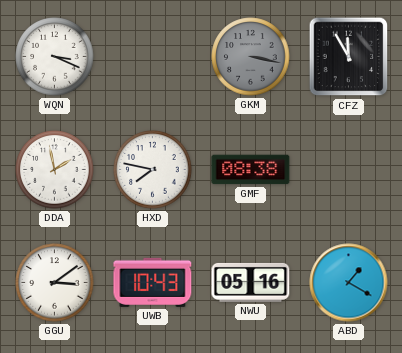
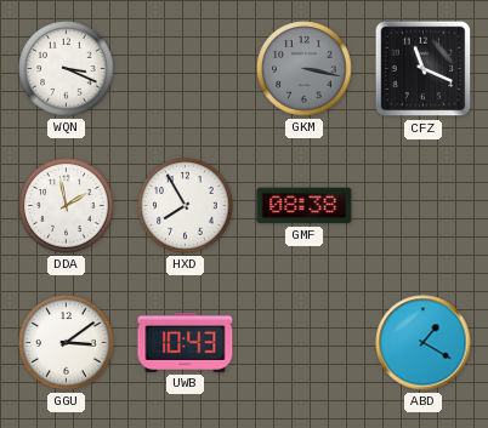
CFZ: 11:55 -> 11:19
HXD: 7:47 -> 7:55
NWU: 05:16 -> none
